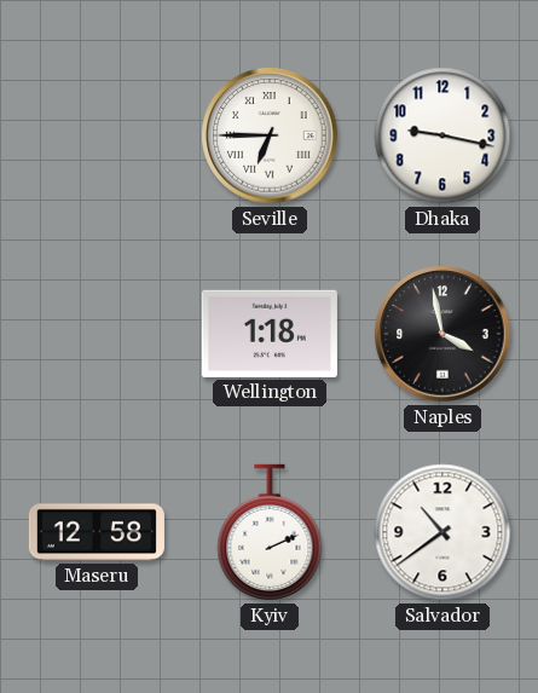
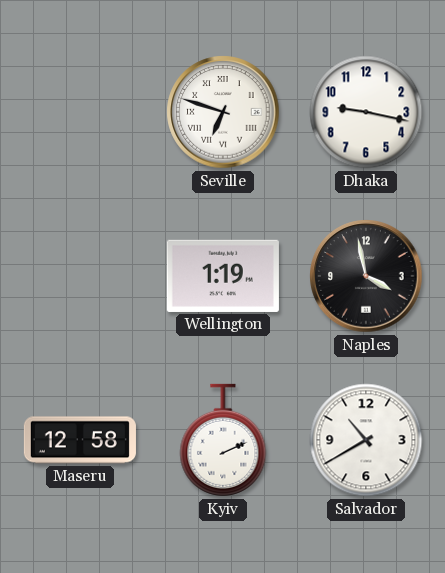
Seville: 6:45 -> 6:48
Wellington: 1:18 -> 1:19
Salvador: 10:39 -> 10:40
